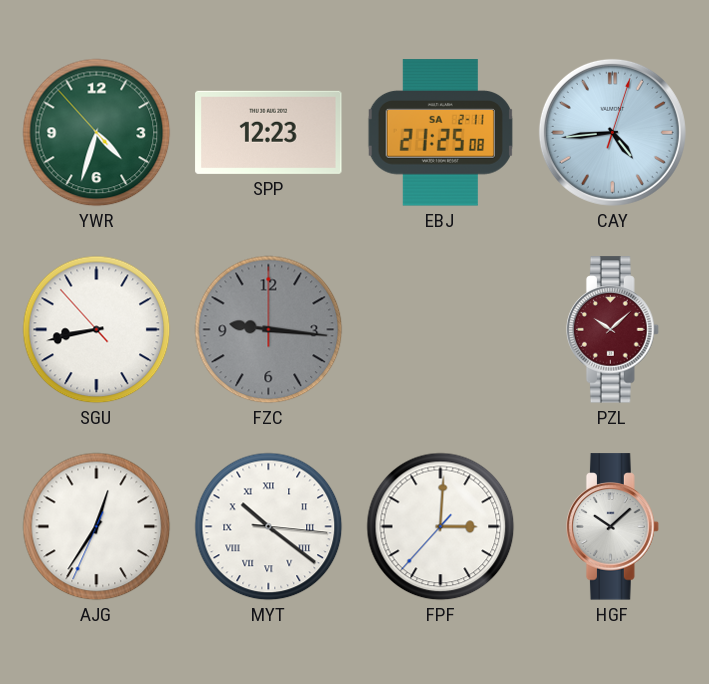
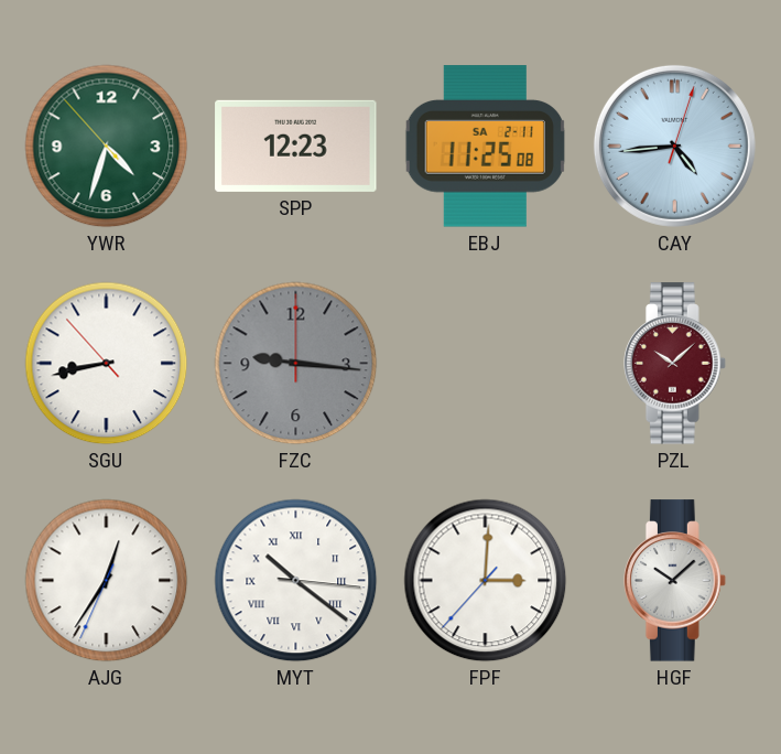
EBJ: 21:25 -> 11:25
